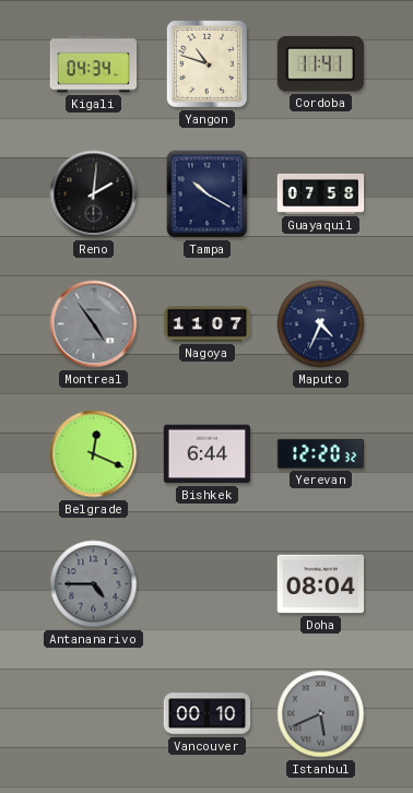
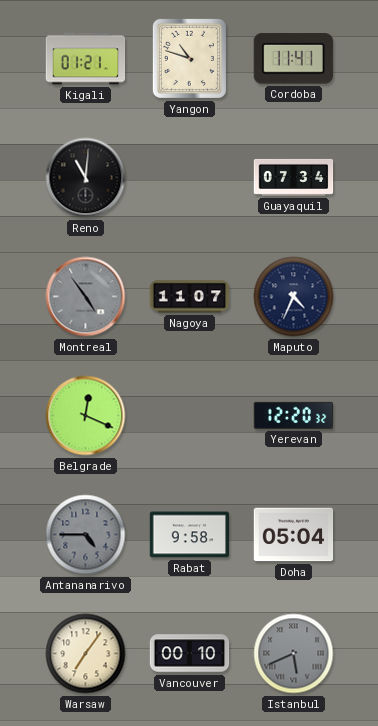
Kigali: 04:34 -> 01:21
Reno: 2:01 -> 11:01
Tampa: 10:20 -> none
Guayaquil: 07:58 -> 07:34
Bishkek: 6:44 -> none
Rabat: none -> 9:58
Doha: 08:04 -> 05:04
Warsaw: none -> 7:06
